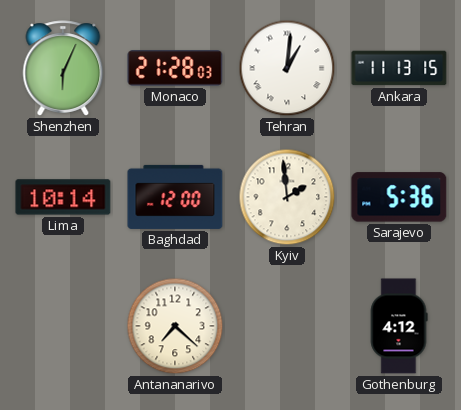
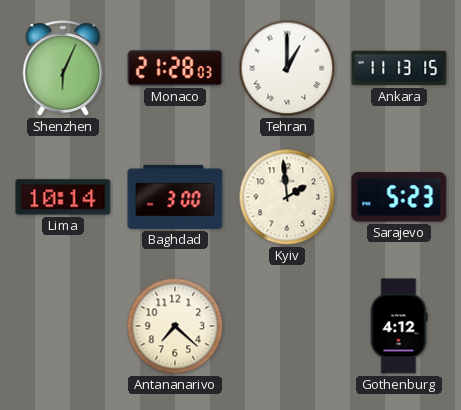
Tehran: 1:01 -> 1:00
Baghdad: 12:00 -> 3:00
Sarajevo: 5:36 -> 5:23
